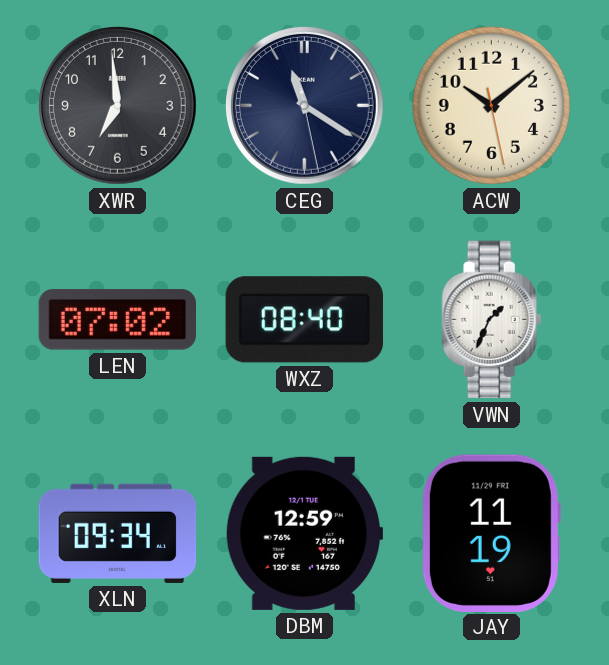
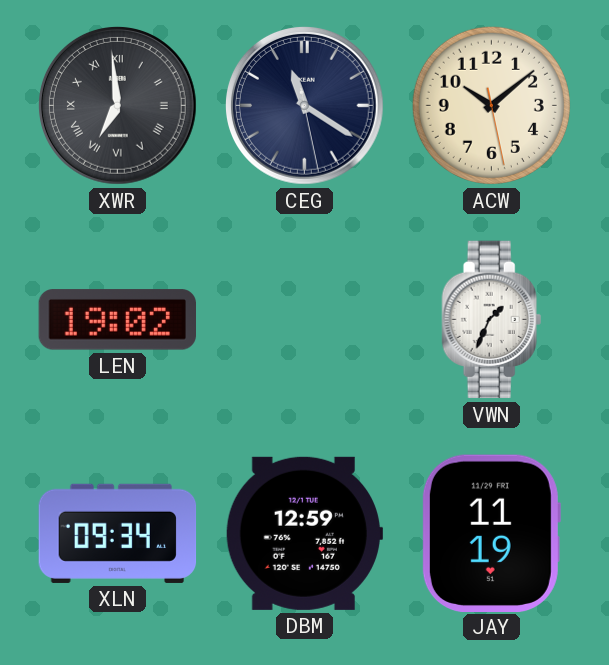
XWR numerals: Arabic -> Roman
LEN: 07:02 -> 19:02
WXZ: 08:40 -> none
